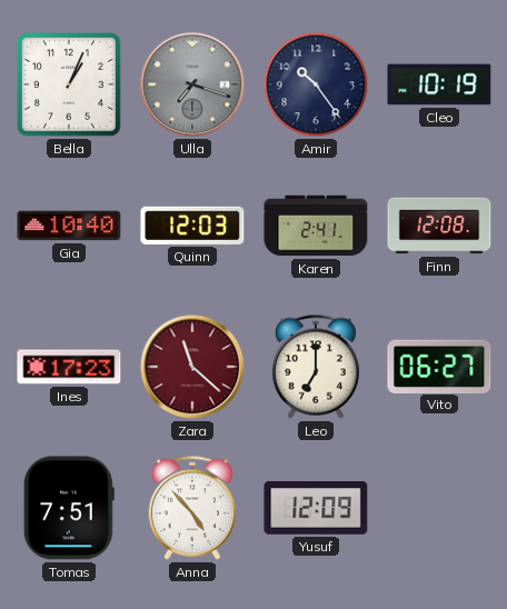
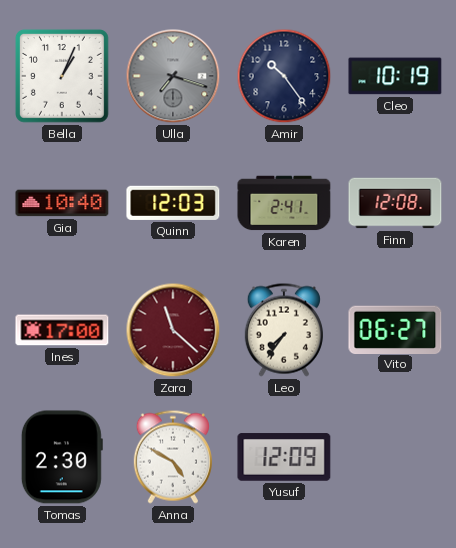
Ines: 17:23 -> 17:00
Leo: 7:00 -> 7:36
Tomas: 7:51 -> 2:30
Anna: 4:53 -> 4:50
